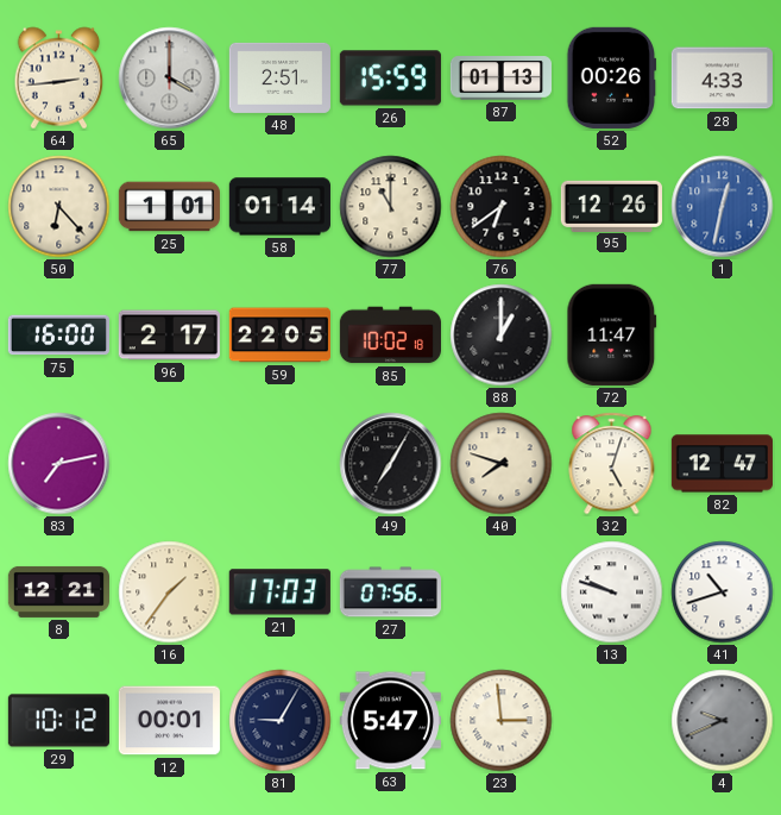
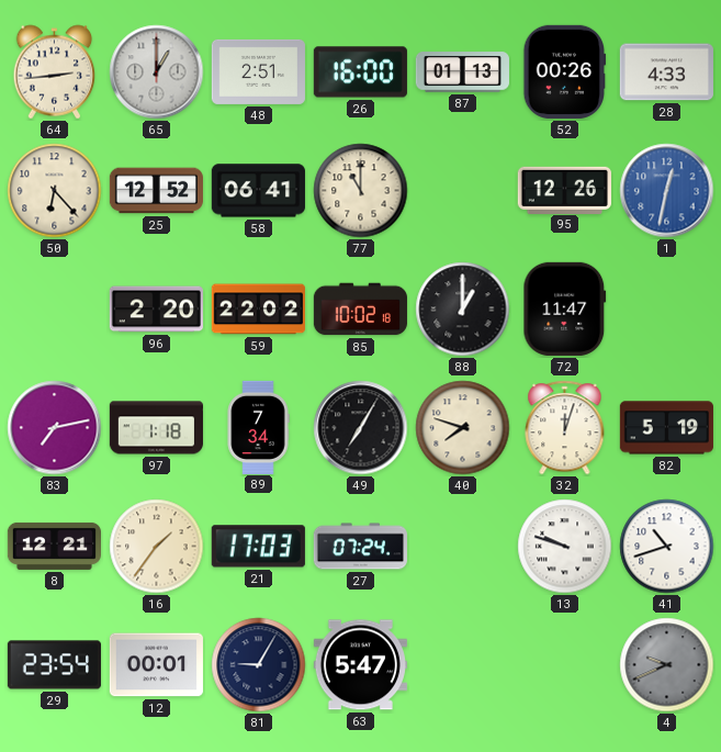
65: 4:00 -> 1:00
26: 15:59 -> 16:00
25: 1:01 -> 12:52
58: 01:14 -> 06:41
76: 6:39 -> none
75: 16:00 -> none
96: 2:17 -> 2:20
59: 22:05 -> 22:02
97: none -> 1:18
89: none -> 7:34
32: 5:03 -> 12:03
82: 12:47 -> 5:19
27: 07:56 -> 07:24
29: 10:12 -> 23:54
23: 2:59 -> none
